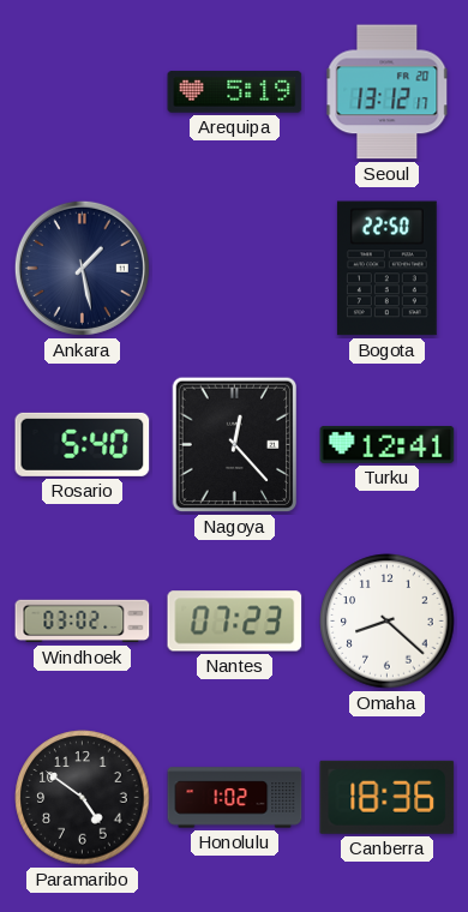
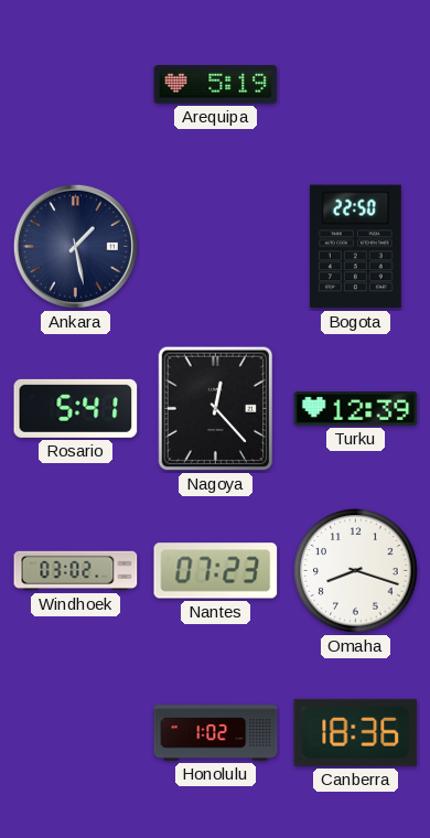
Seoul: 13:12 -> none
Rosario: 5:40 -> 5:41
Turku: 12:41 -> 12:39
Omaha: 8:22 -> 8:18
Paramaribo: 4:51 -> none
